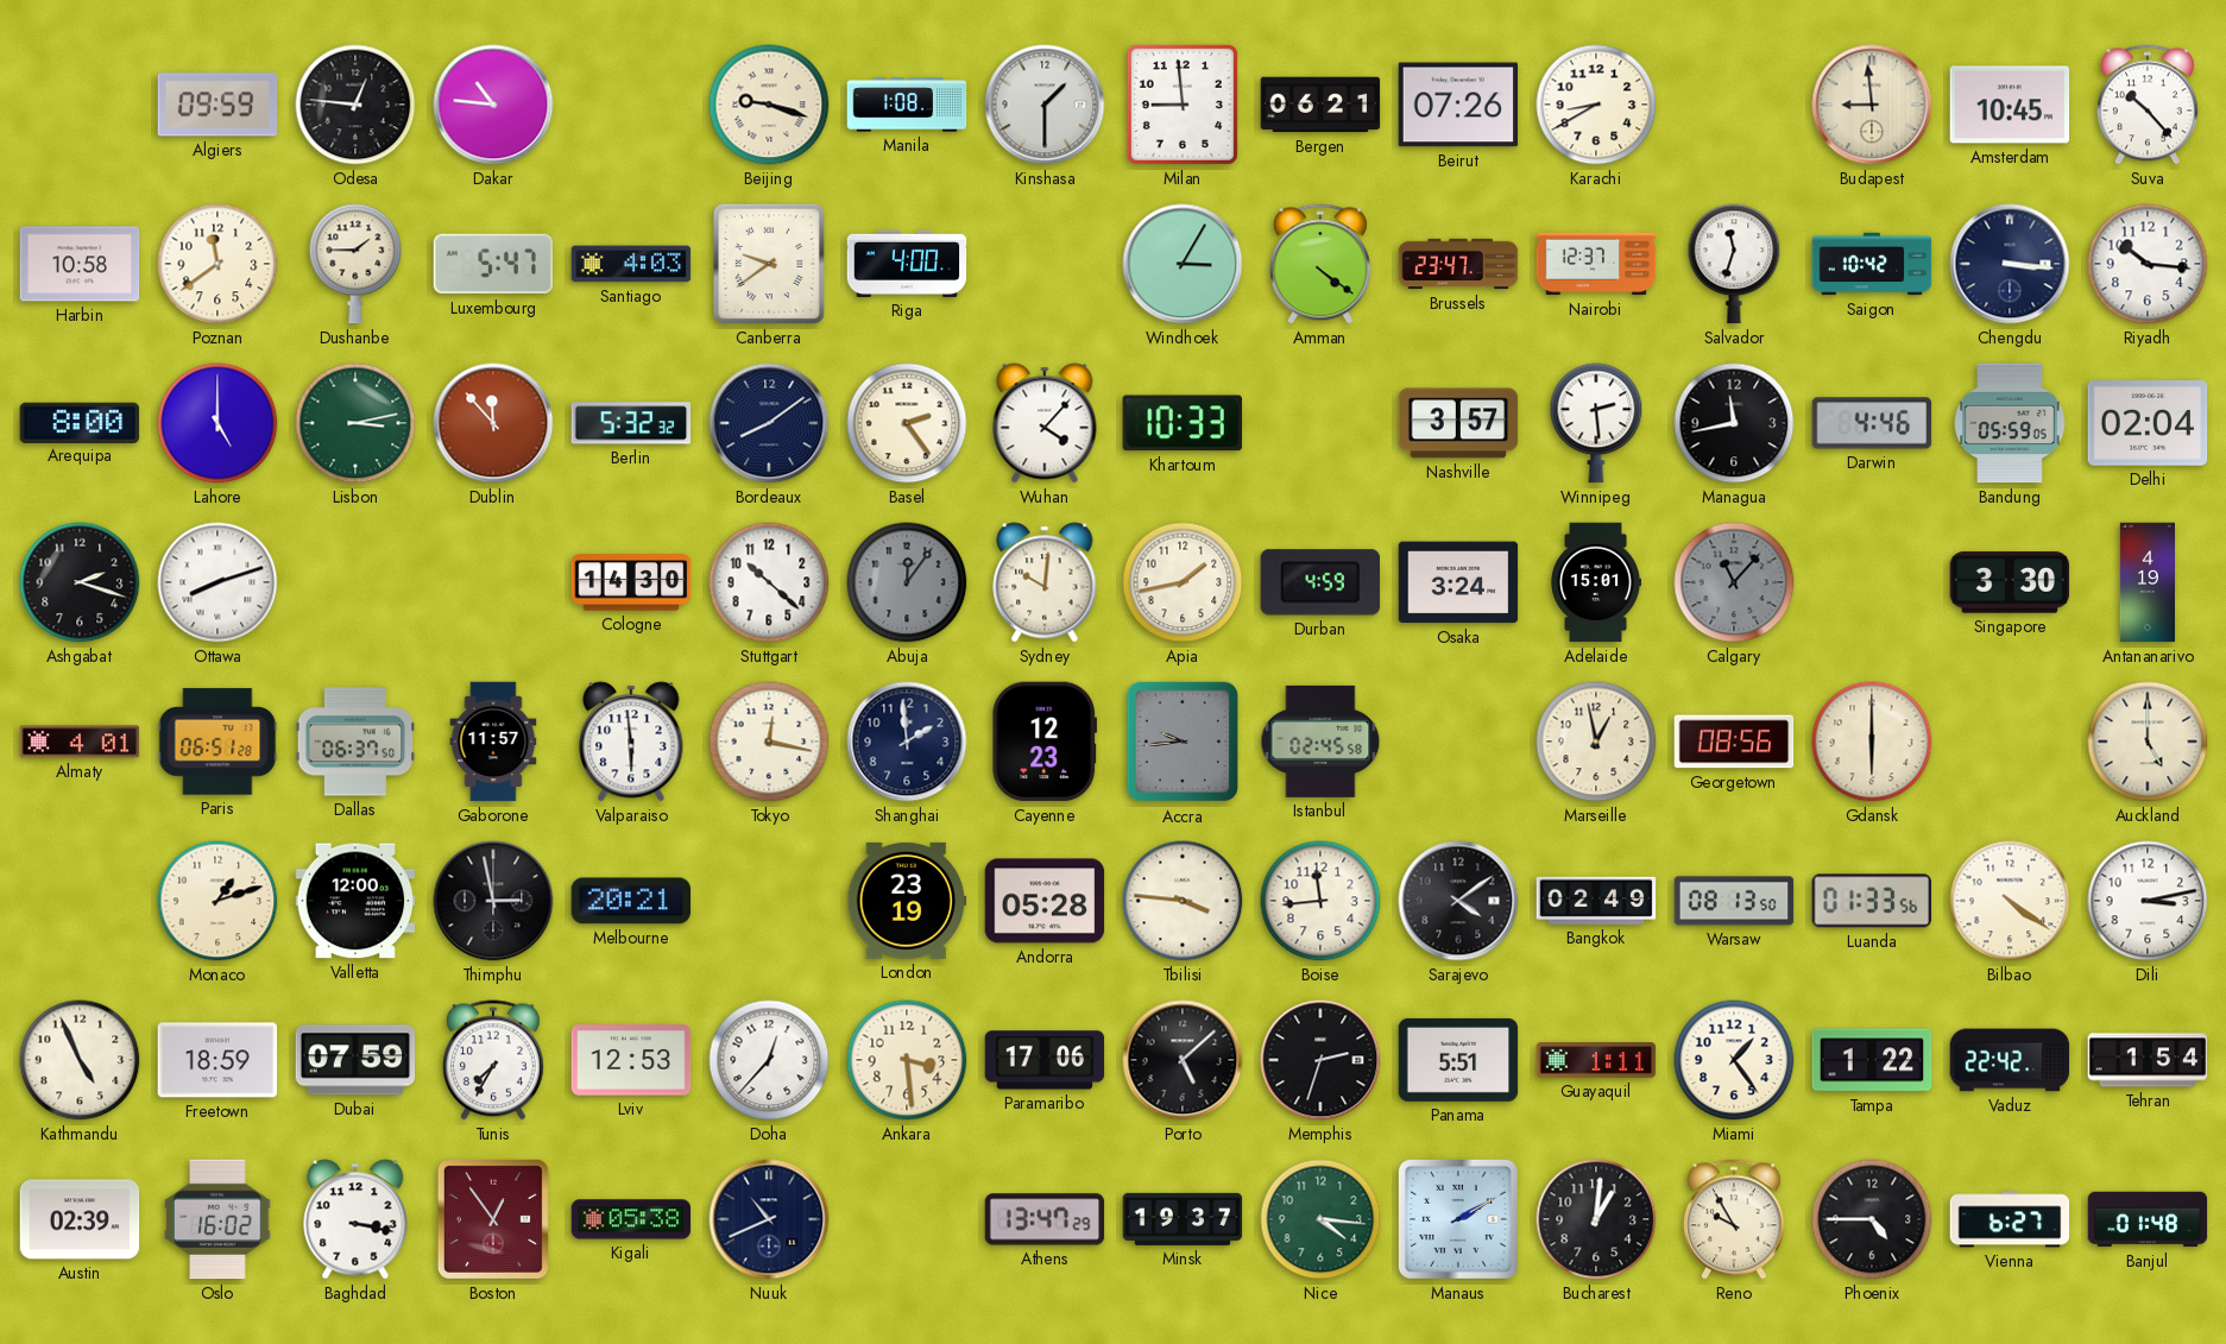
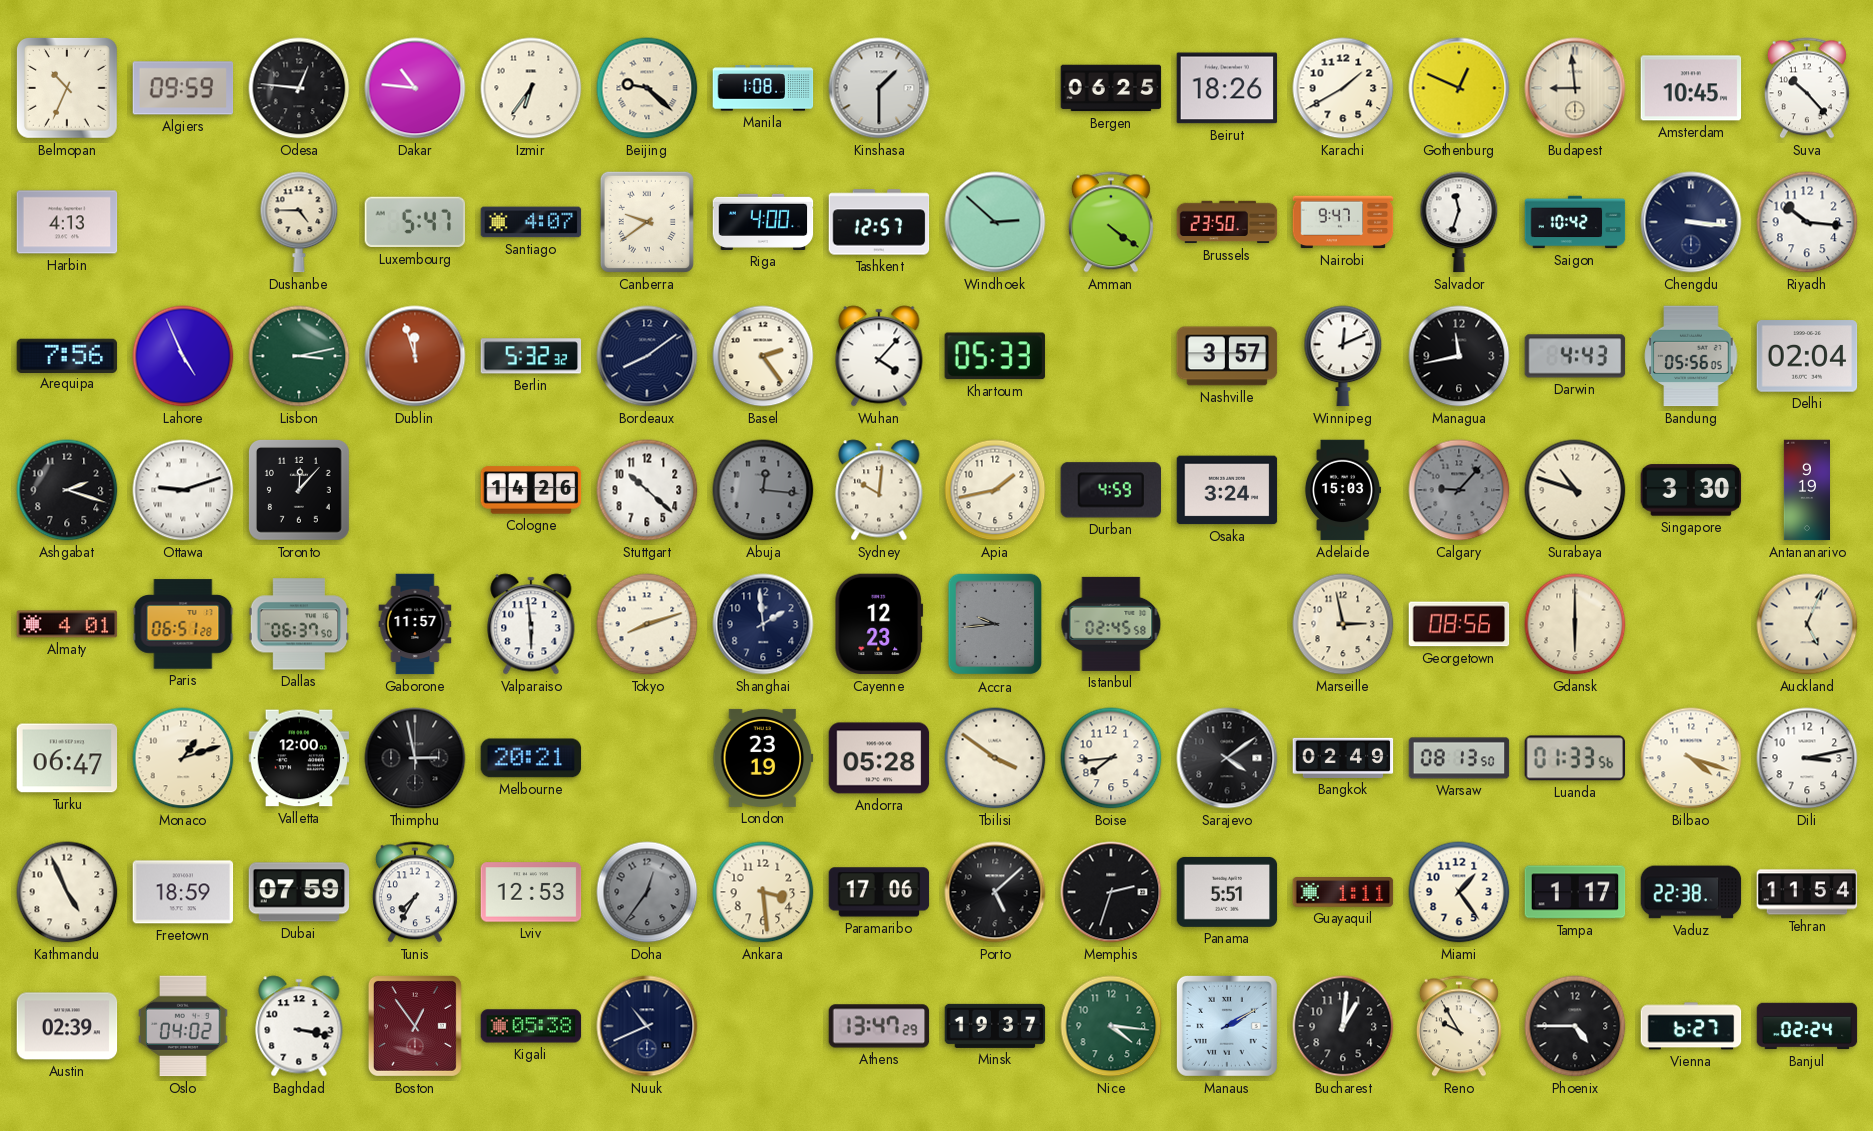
Belmopan: none -> 10:34
Izmir: none -> 6:36
Beijing: 9:18 -> 9:22
Milan: 8:59 -> none
Bergen: 06:21 -> 06:25
Beirut: 07:26 -> 18:26
Karachi: 8:40 -> 1:40
Gothenburg: none -> 12:49
Harbin: 10:58 -> 4:13
Poznan: 11:39 -> none
Dushanbe: 1:45 -> 4:45
Santiago: 4:03 -> 4:07
Tashkent: none -> 12:57
Windhoek: 3:05 -> 2:52
Brussels: 23:47 -> 23:50
Nairobi: 12:37 -> 9:47
Arequipa: 8:00 -> 7:56
Lahore: 5:00 -> 4:56
Dublin: 11:53 -> 11:57
Khartoum: 10:33 -> 05:33
Winnipeg: 2:29 -> 12:11
Darwin: 4:46 -> 4:43
Bandung: 05:59 -> 05:56
Ottawa: 8:12 -> 9:12
Toronto: none -> 12:07
Cologne: 14:30 -> 14:26
Abuja: 12:06 -> 12:16
Adelaide: 15:01 -> 15:03
Calgary: 11:07 -> 9:07
Surabaya: none -> 10:48
Antananarivo: 4:19 -> 9:19
Tokyo: 12:17 -> 8:12
Marseille: 12:58 -> 2:58
Auckland: 5:00 -> 5:04
Turku: none -> 06:47
Tbilisi: 3:46 -> 3:51
Boise: 11:44 -> 7:44
Bilbao: 4:21 -> 4:18
Doha: 12:37 -> 12:36
Doha dial: white -> grey
Tampa: 1:22 -> 1:17
Vaduz: 22:42 -> 22:38
Tehran: 1:54 -> 11:54
Oslo: 16:02 -> 04:02
Banjul: 01:48 -> 02:24
